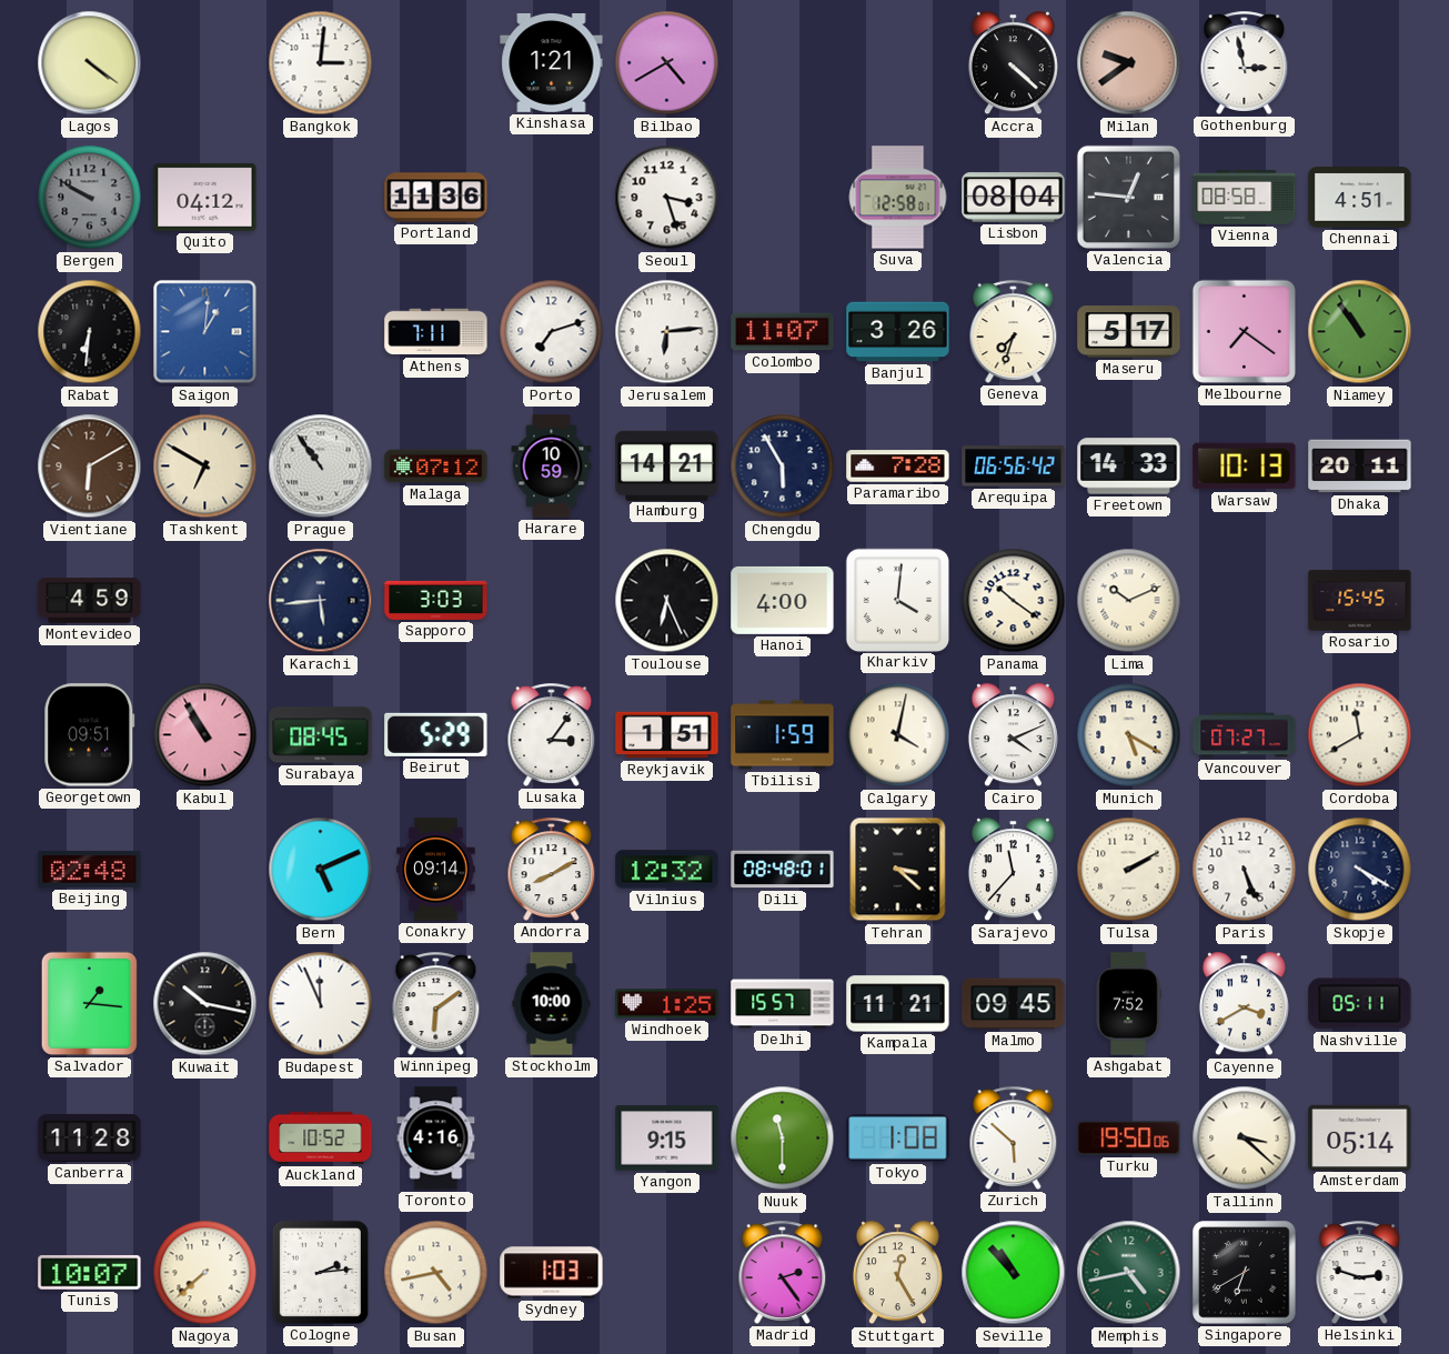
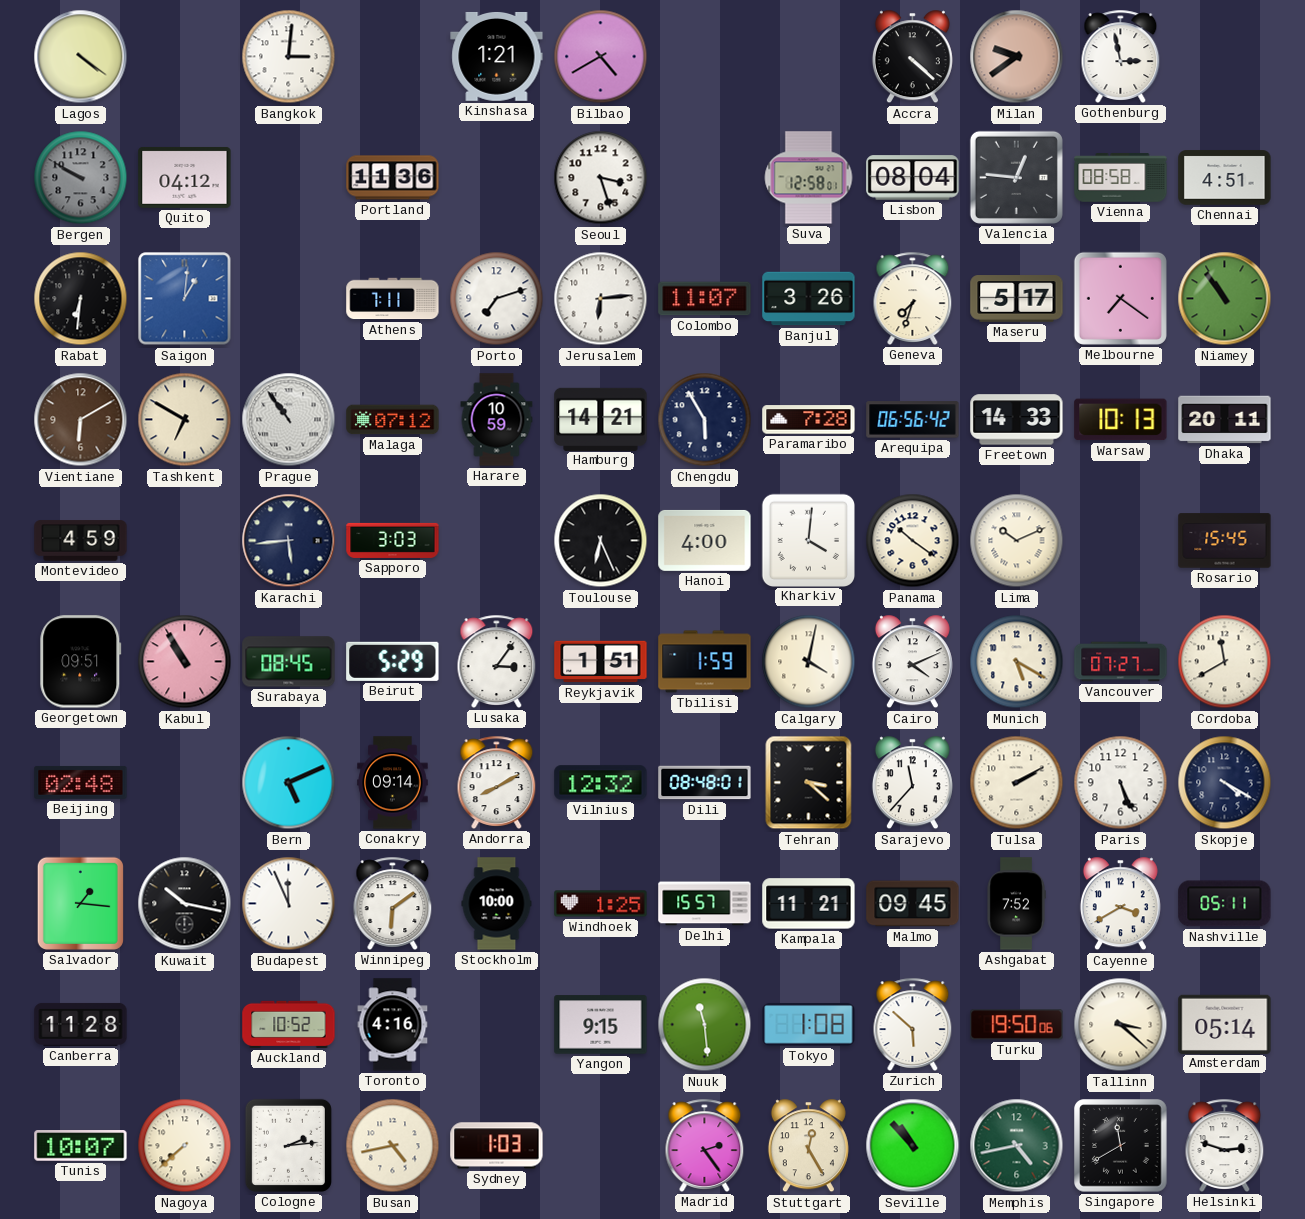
Nuuk: 11:30 -> 11:29
Singapore: 6:40 -> 11:40
